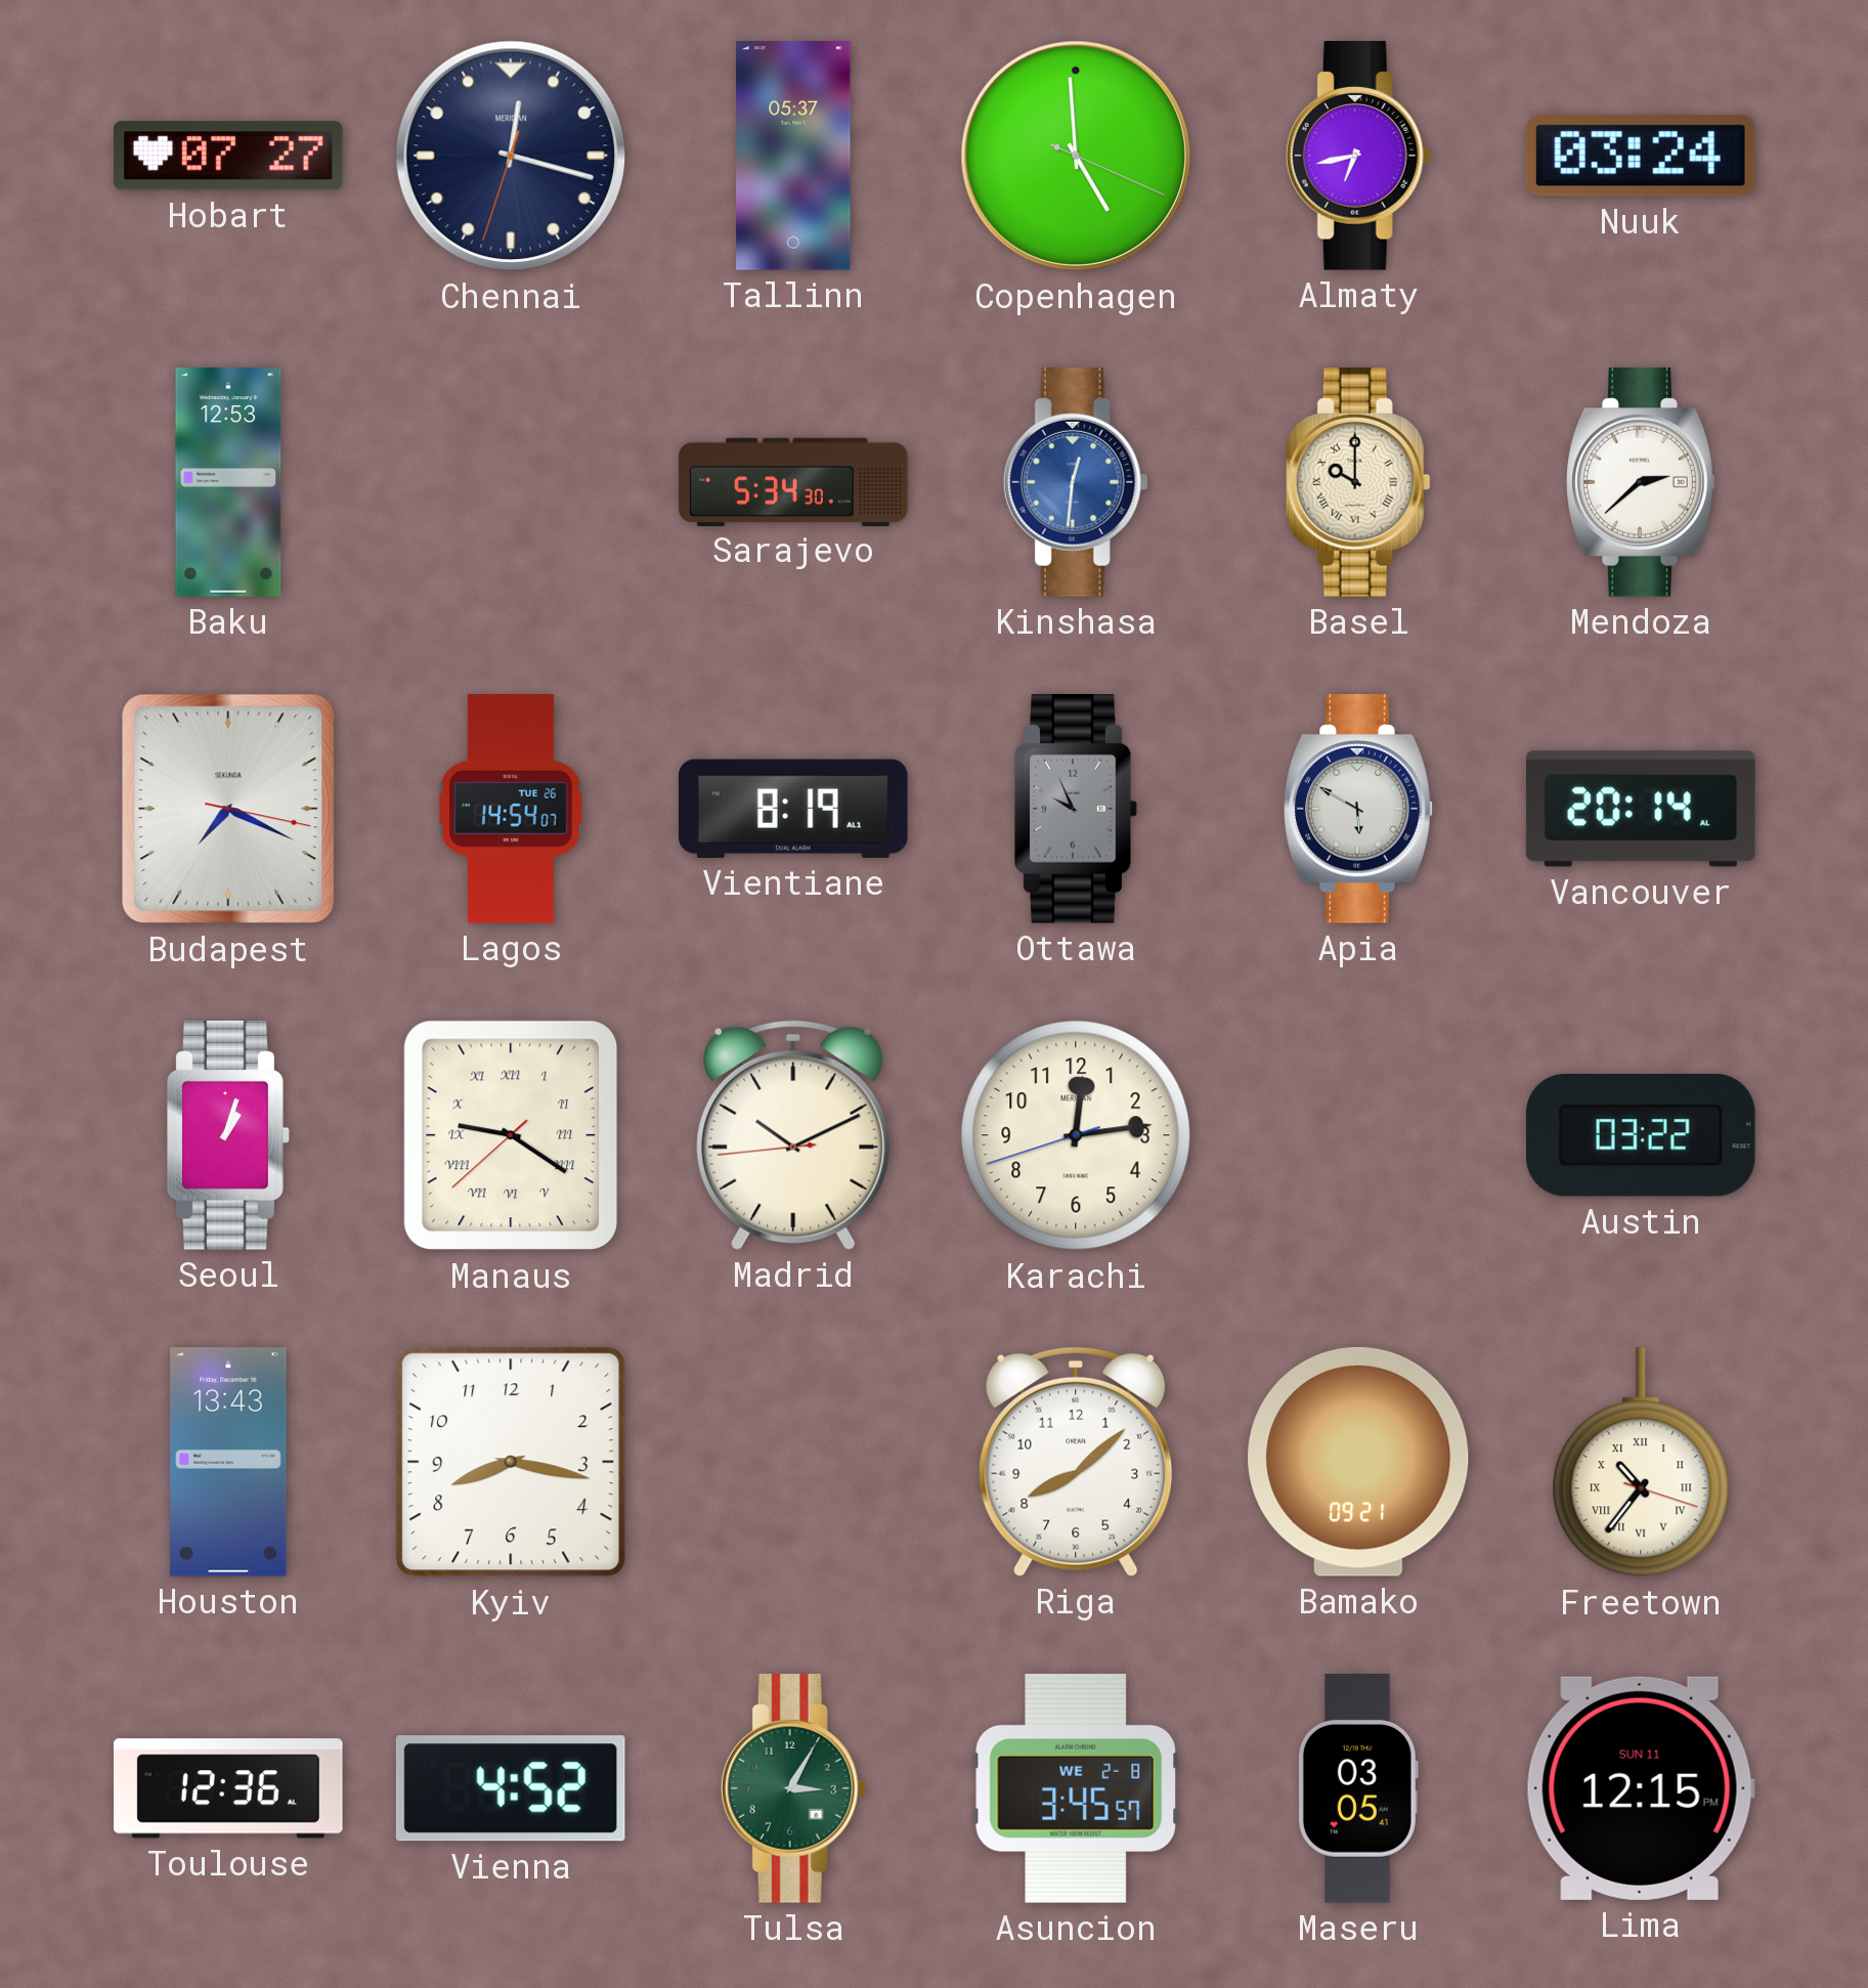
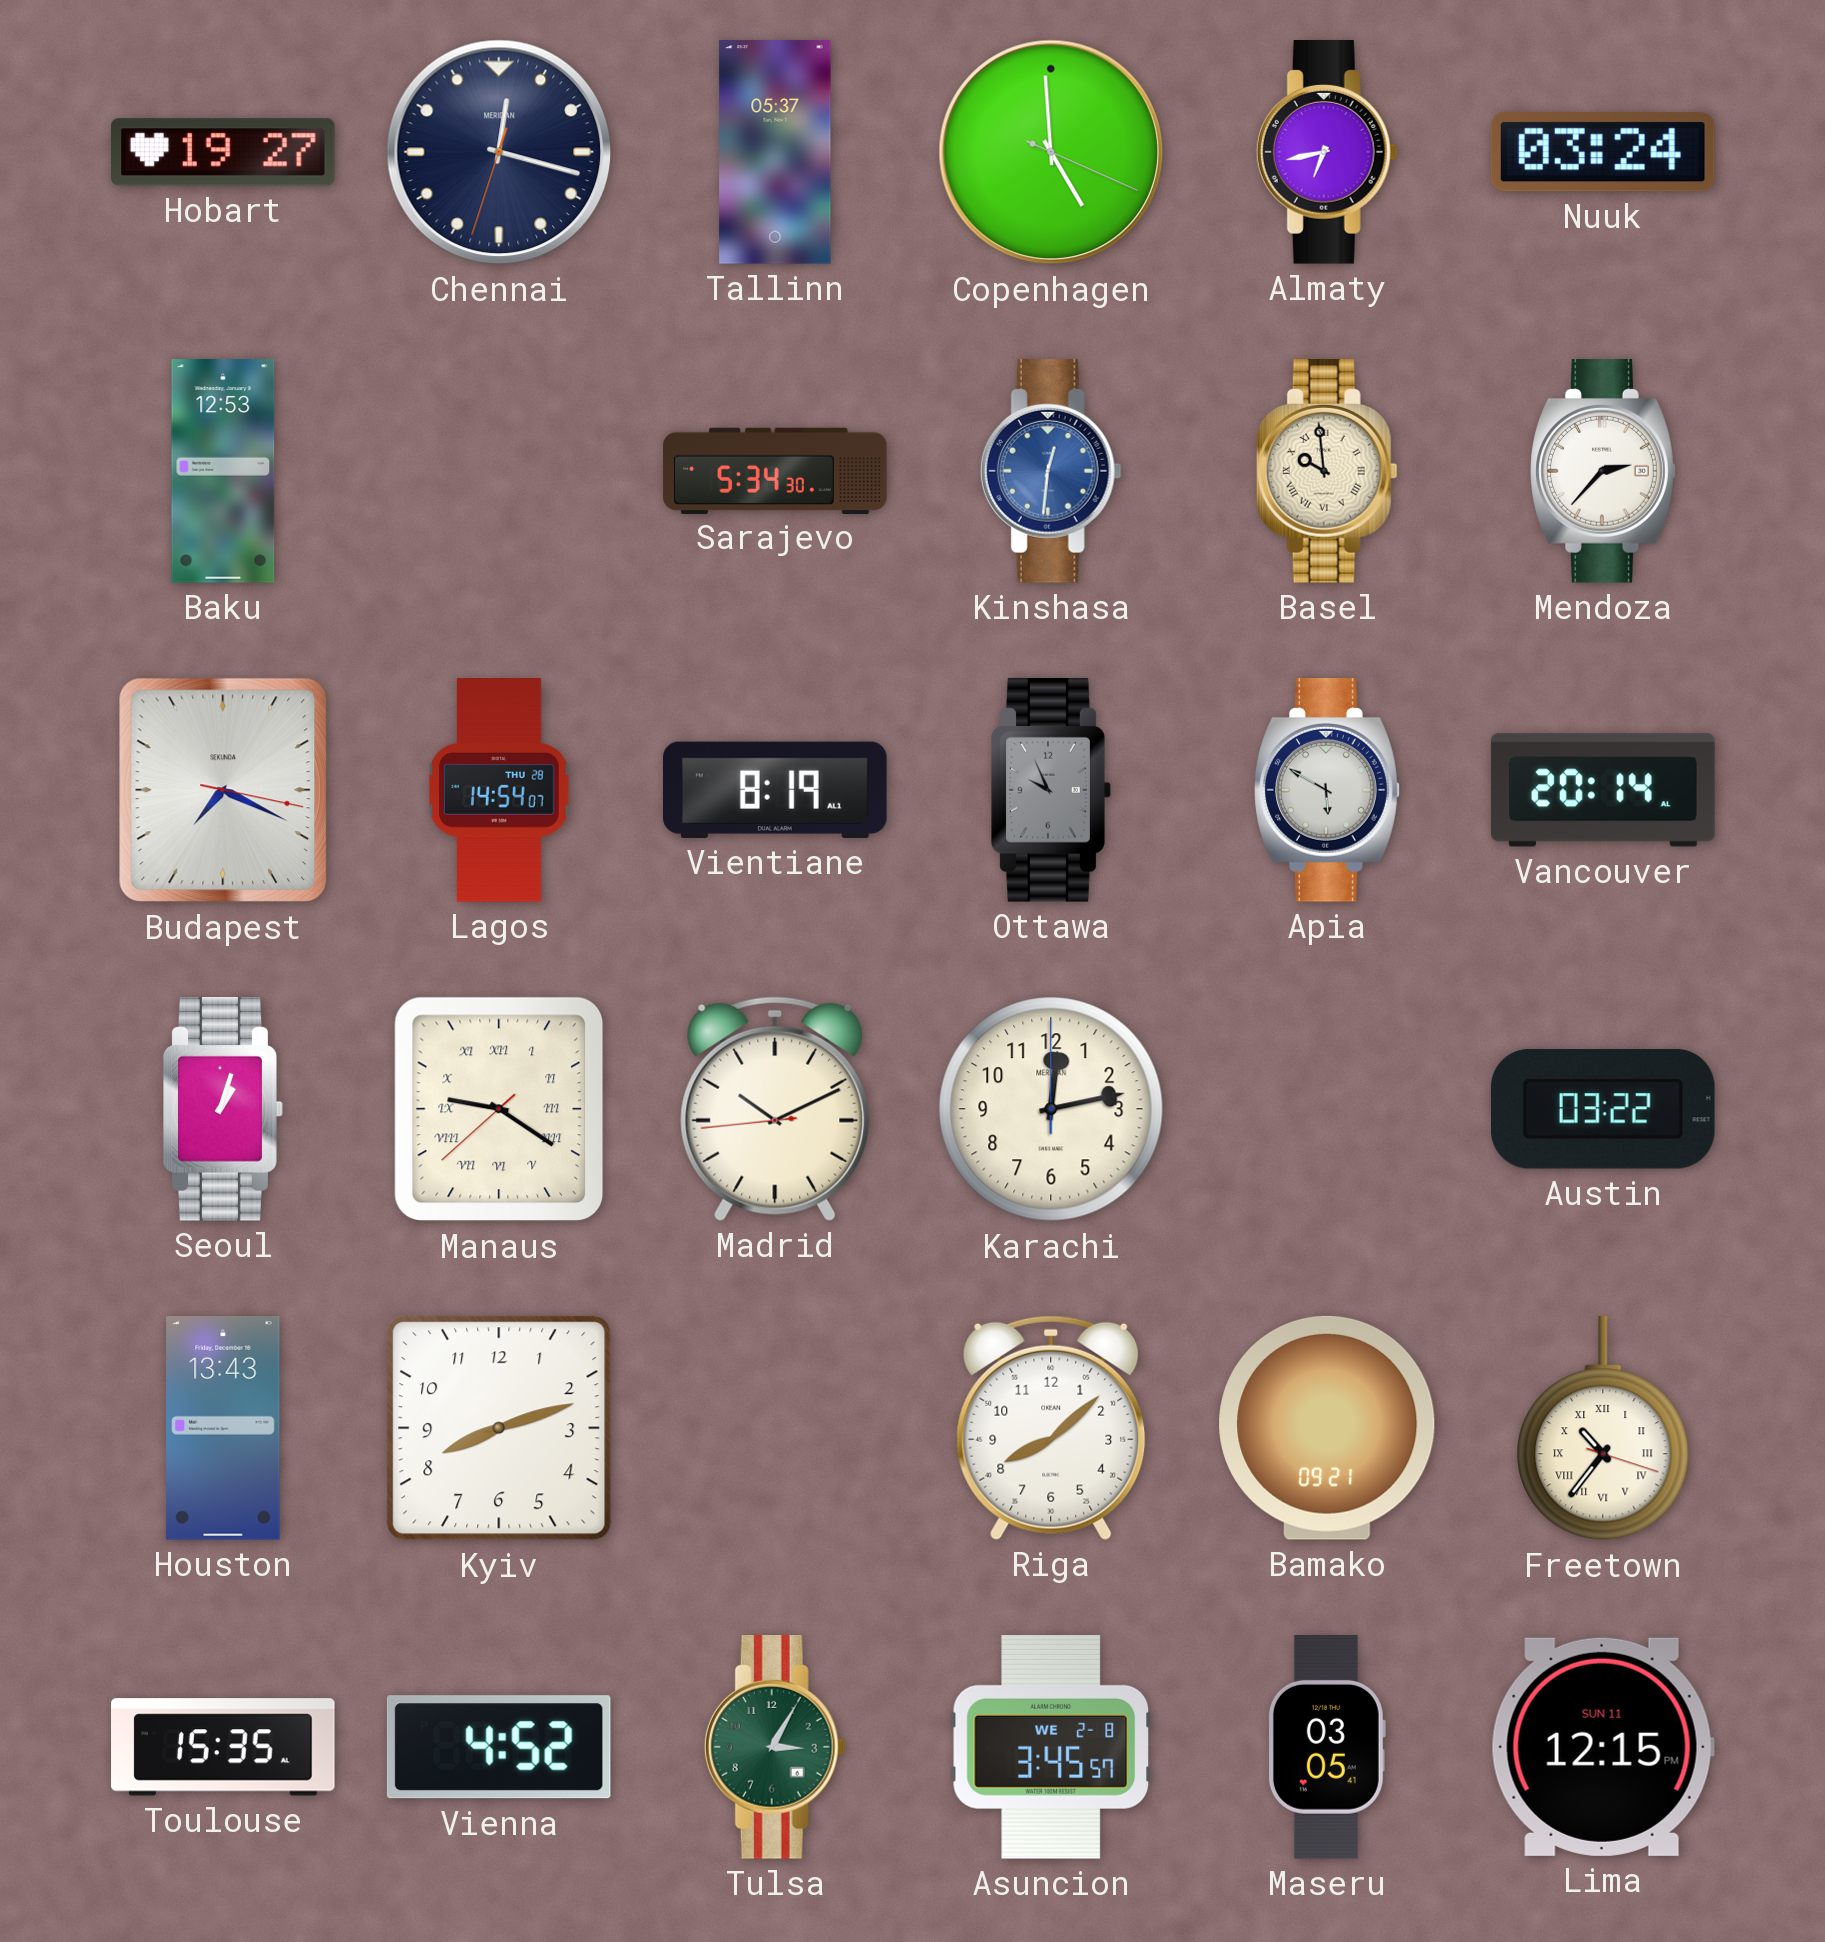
Hobart: 07:27 -> 19:27
Basel: 10:00 -> 9:59
Mendoza: 2:38 -> 2:37
Lagos date: TUE 26 -> THU 28
Karachi: 12:13:42 -> 12:13:00
Kyiv: 8:17 -> 8:12
Toulouse: 12:36 -> 15:35
